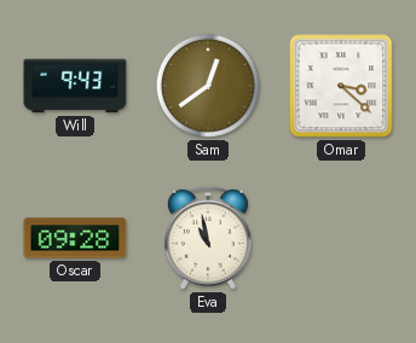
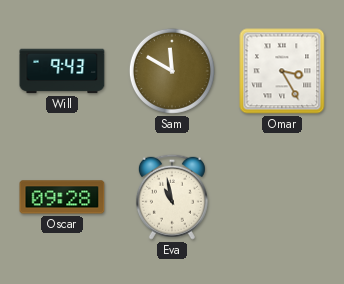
Sam: 12:39 -> 11:50
Omar: 3:22 -> 3:25
